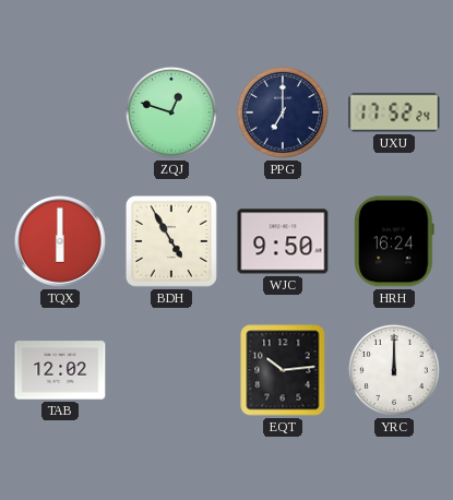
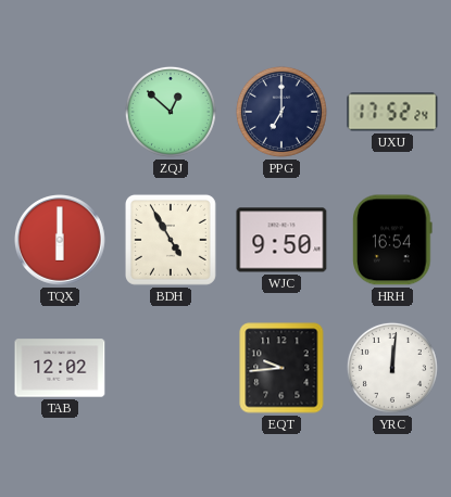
ZQJ: 12:48 -> 12:52
HRH: 16:24 -> 16:54
EQT: 10:14 -> 9:44
YRC: 12:00 -> 12:01
